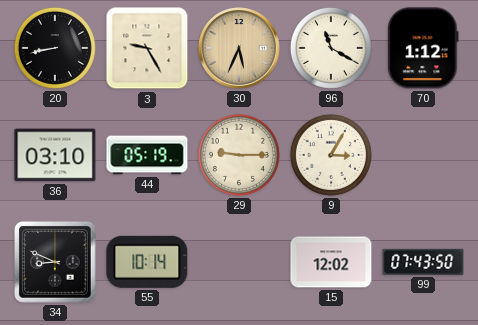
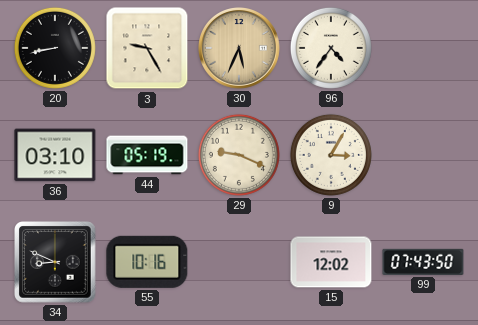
96: 11:20 -> 4:36
70: 1:12 -> none
29: 9:15 -> 9:19
55: 10:14 -> 10:16
